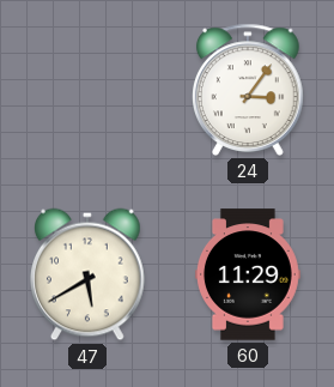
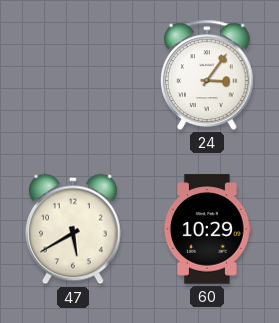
60: 11:29 -> 10:29
